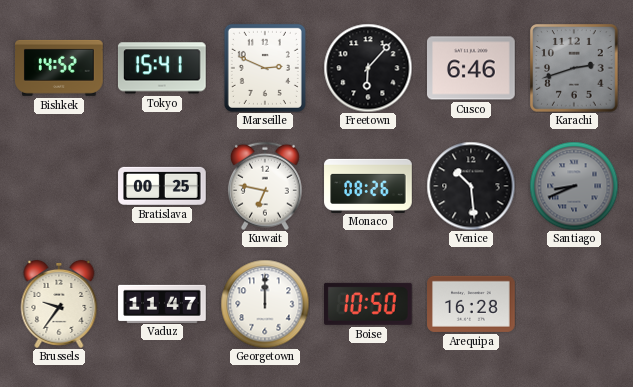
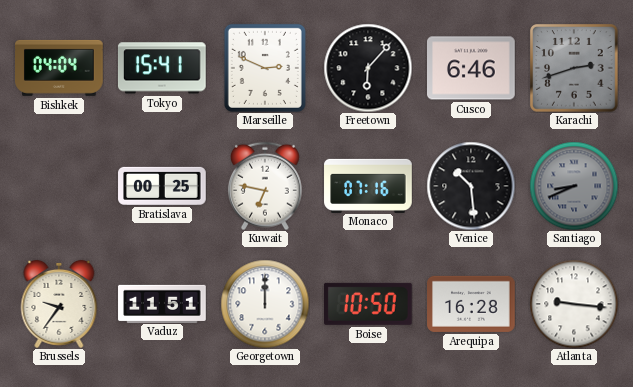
Bishkek: 14:52 -> 04:04
Monaco: 08:26 -> 07:16
Vaduz: 11:47 -> 11:51
Atlanta: none -> 9:16
